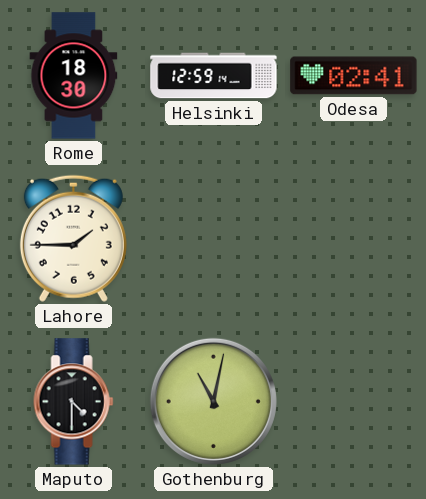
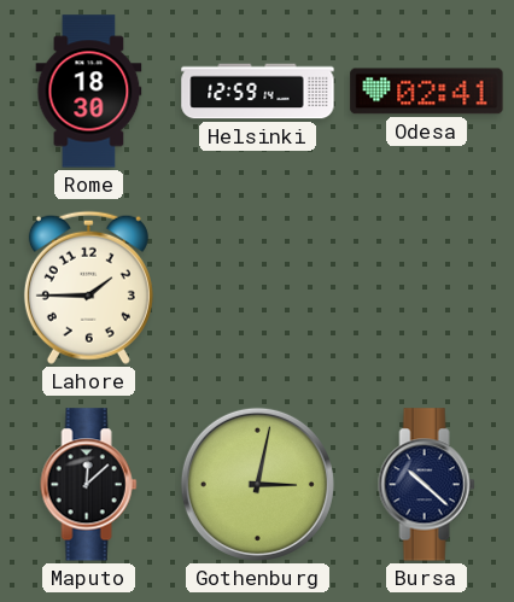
Maputo: 4:30 -> 12:08
Gothenburg: 11:02 -> 3:02
Bursa: none -> 10:22
